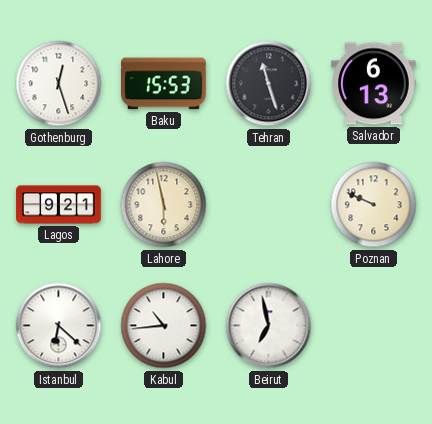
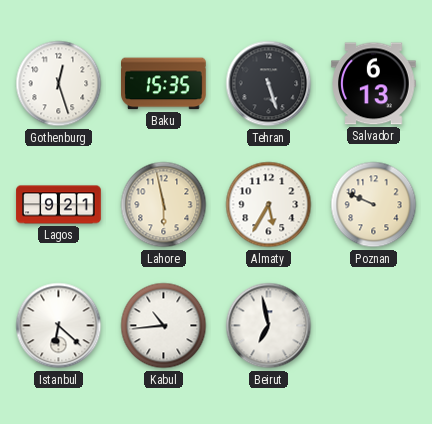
Baku: 15:53 -> 15:35
Tehran: 11:27 -> 5:27
Almaty: none -> 5:35
